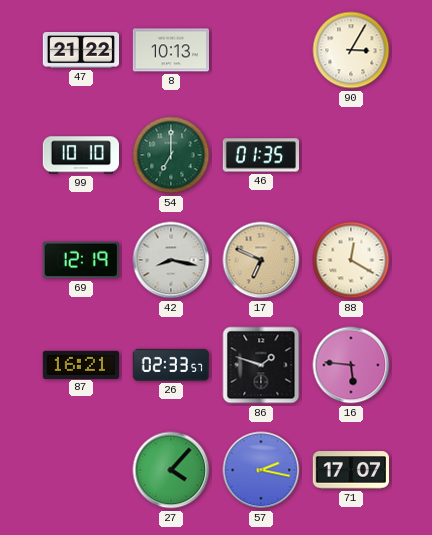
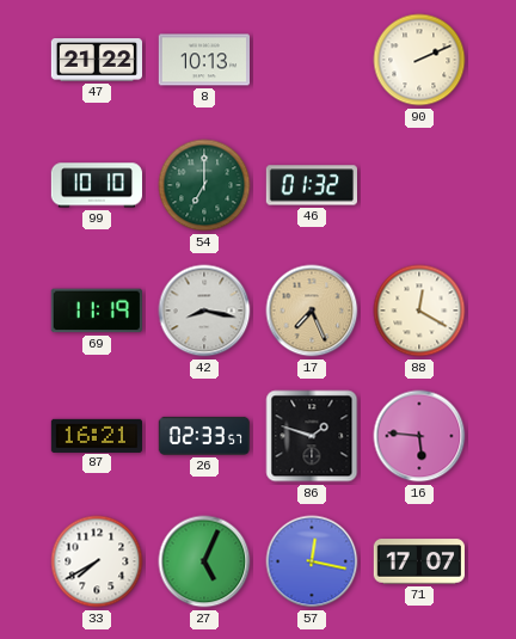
90: 3:05 -> 2:11
46: 01:35 -> 01:32
69: 12:19 -> 11:19
17: 6:49 -> 7:26
33: none -> 7:40
27: 4:07 -> 5:04
57: 2:17 -> 12:17
